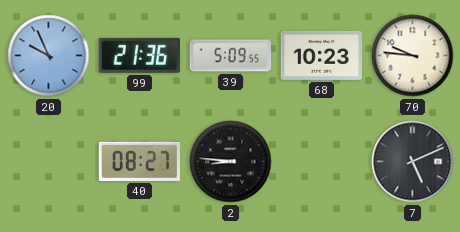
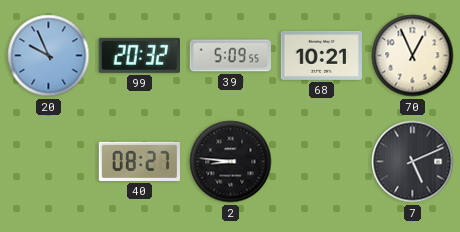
99: 21:36 -> 20:32
68: 10:23 -> 10:21
70: 9:46 -> 12:56
